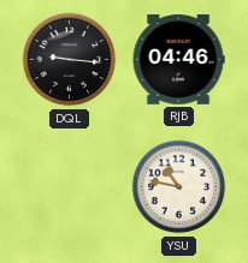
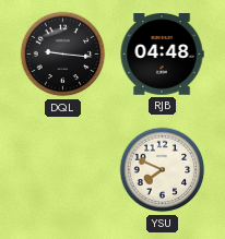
RJB: 04:46 -> 04:48
YSU: 10:47 -> 7:49
